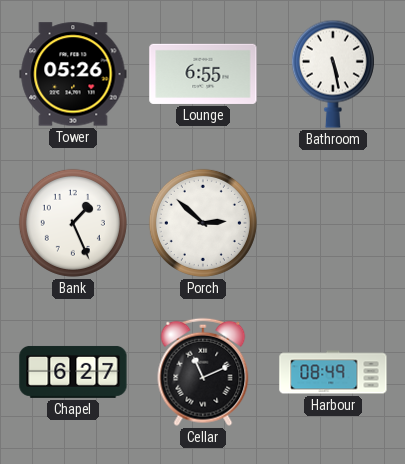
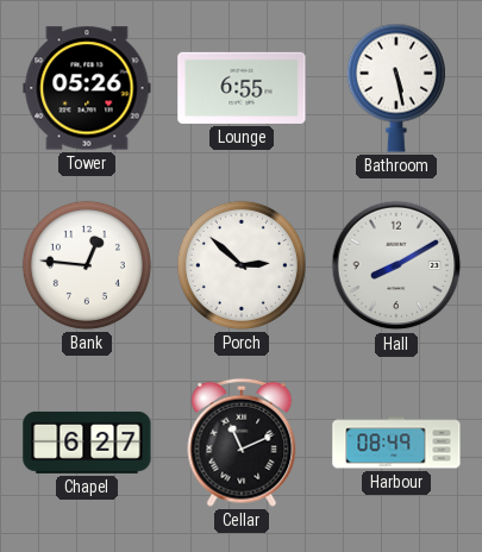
Bank: 1:26 -> 12:46
Hall: none -> 8:10
